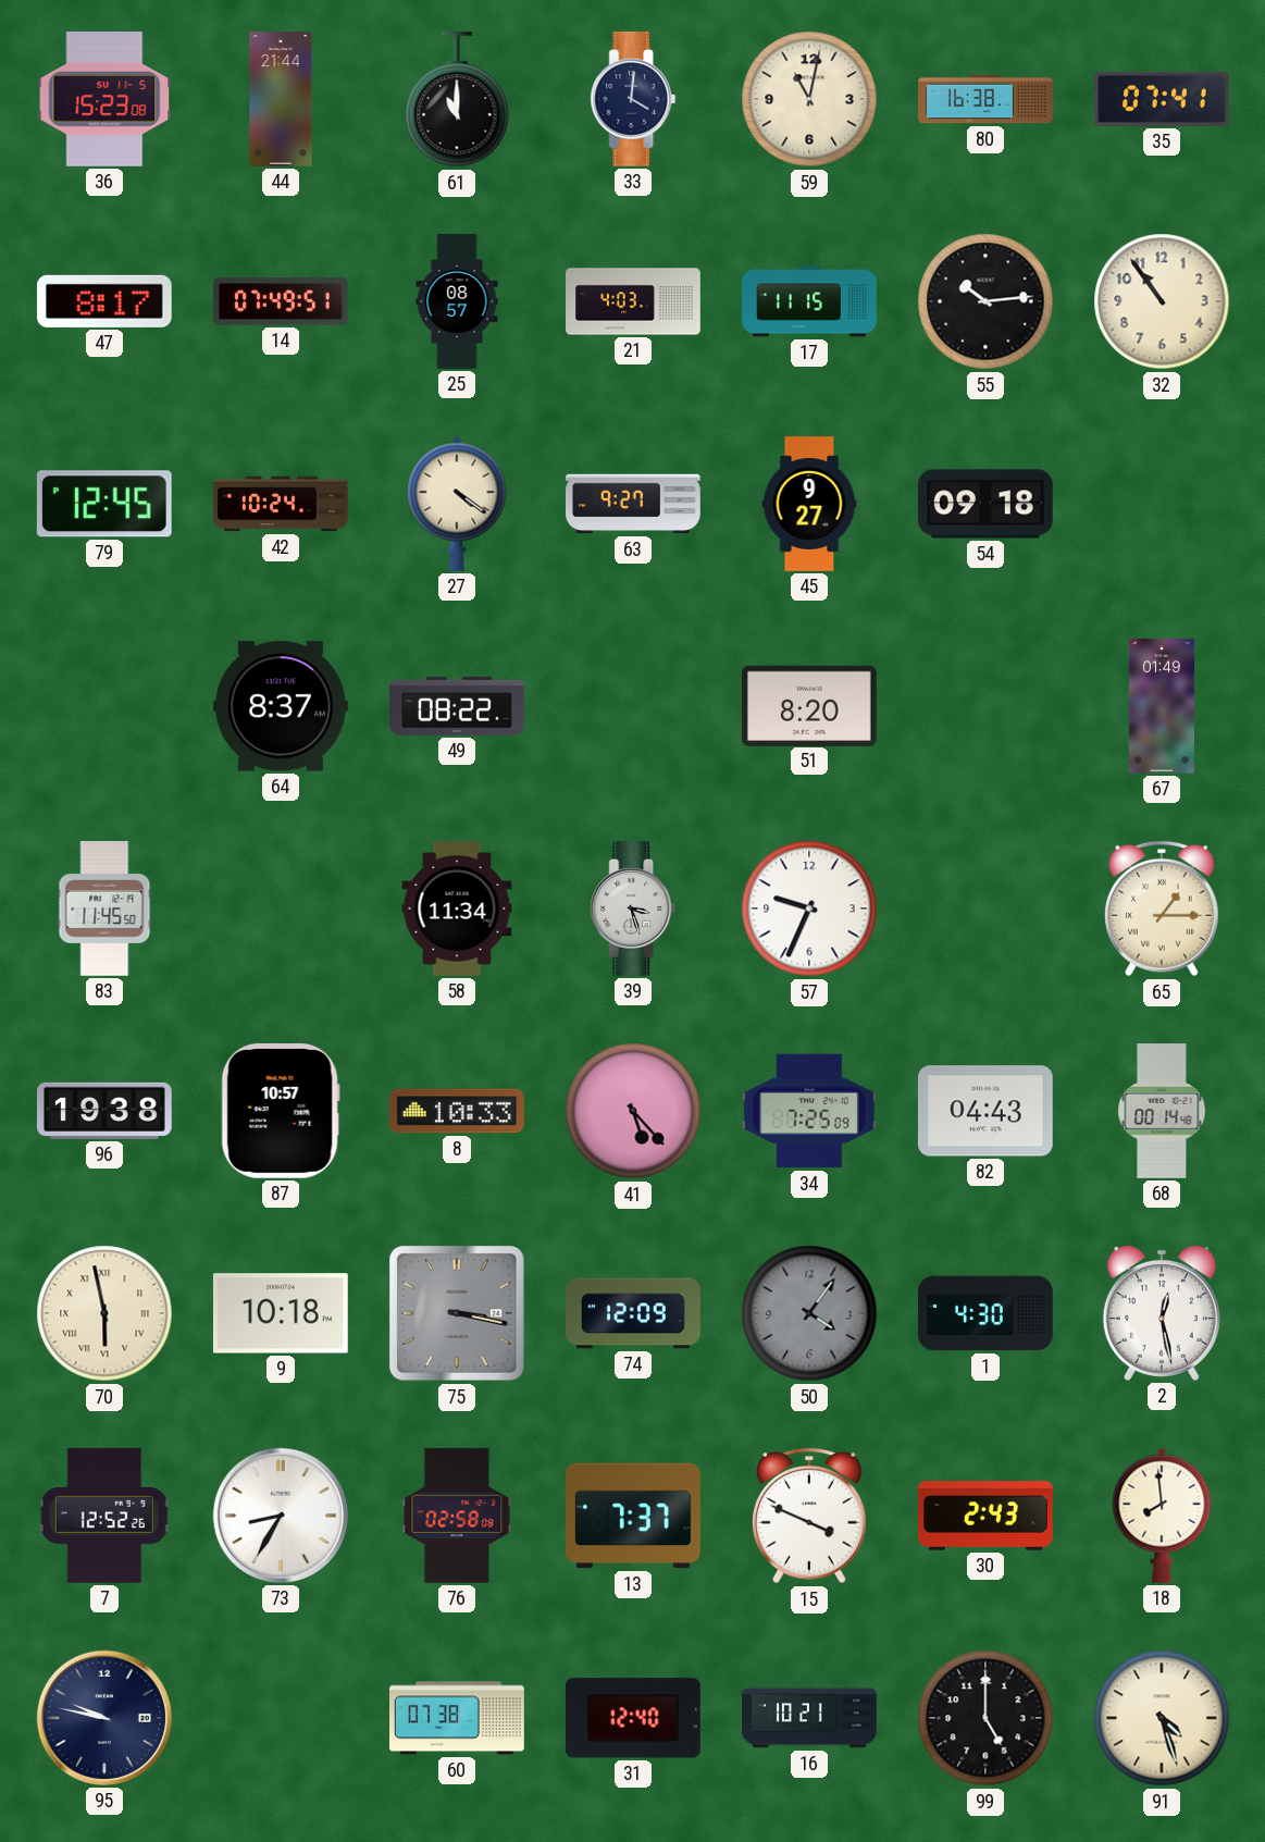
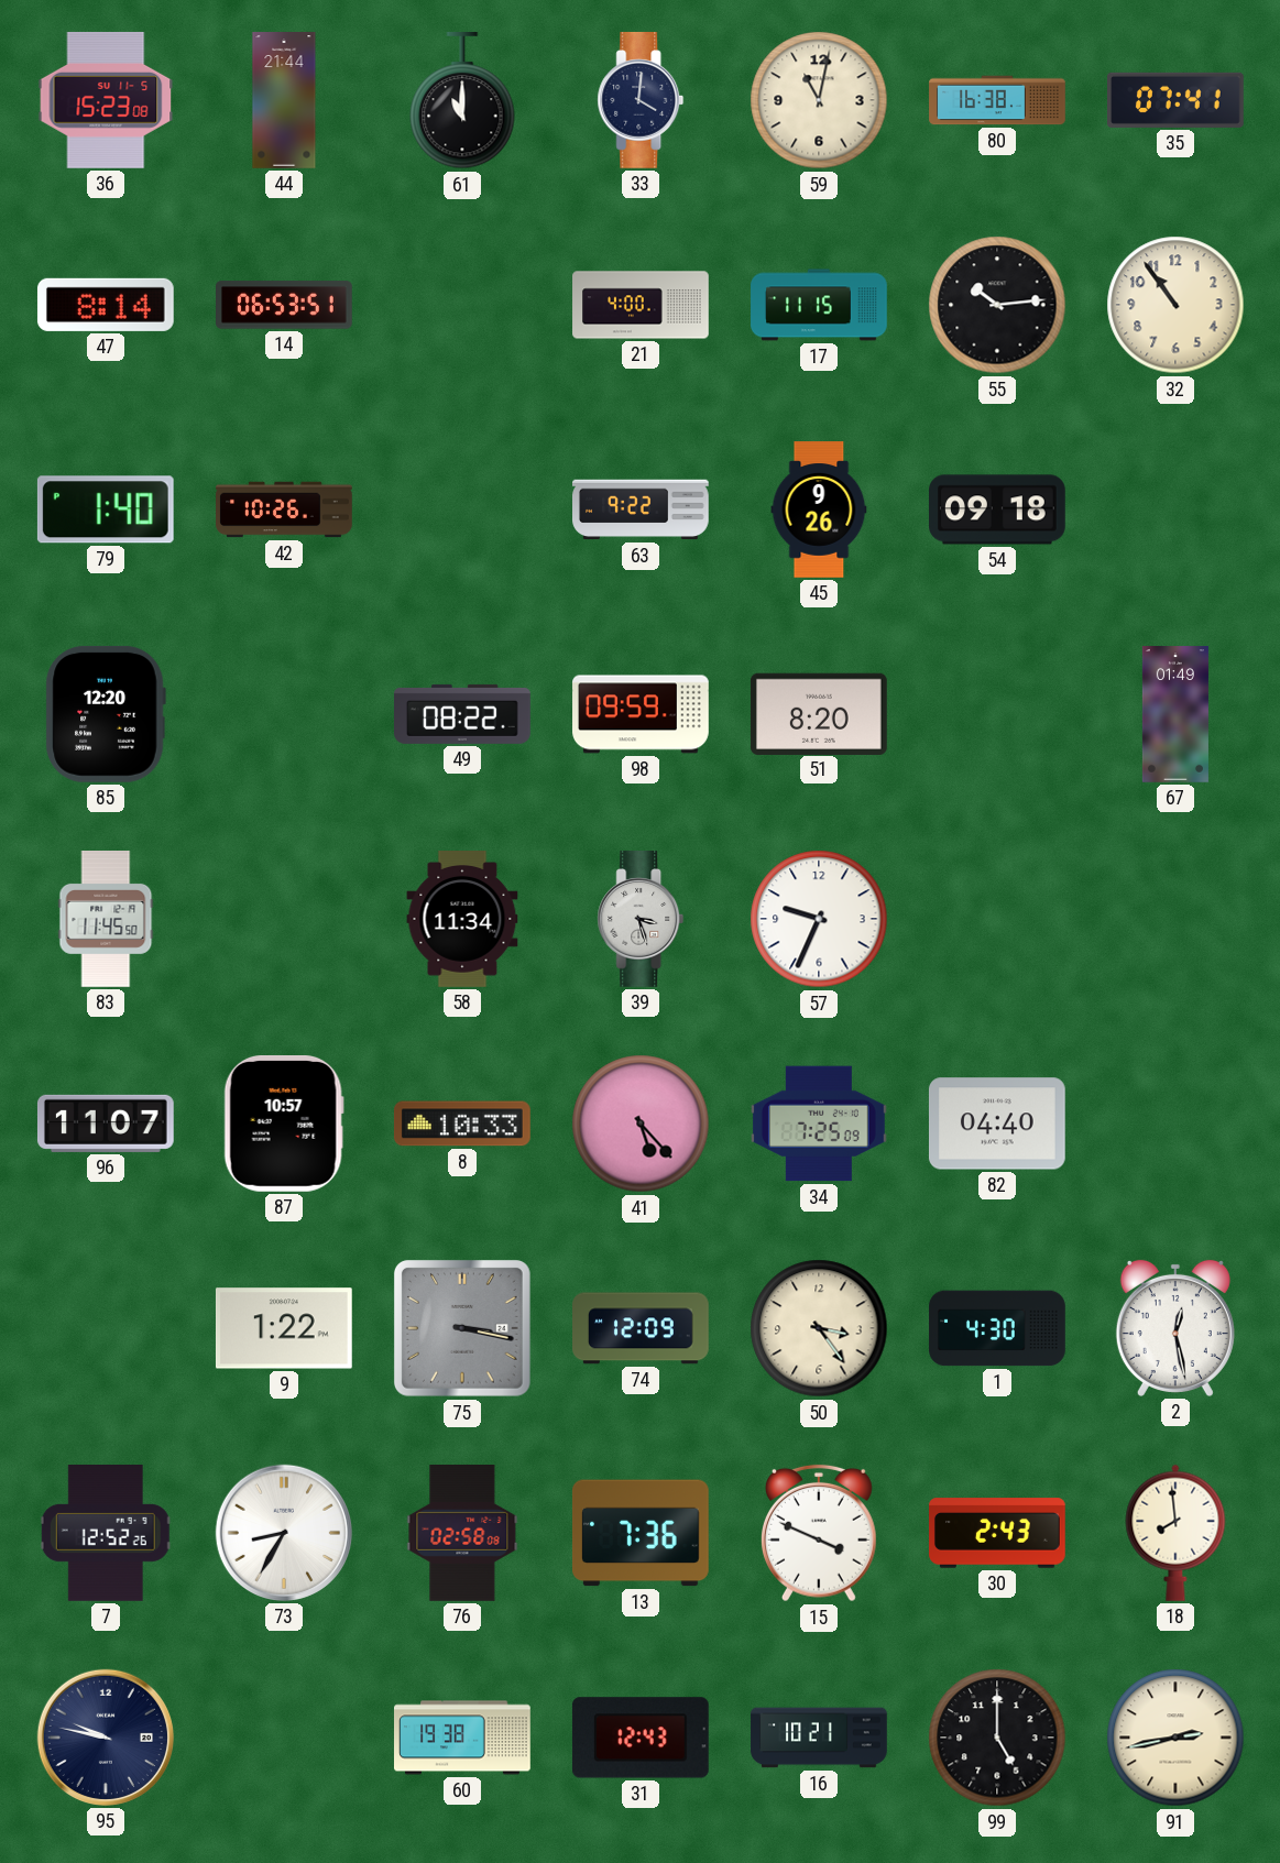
47: 8:17 -> 8:14
14: 07:49 -> 06:53
25: 08:57 -> none
21: 4:03 -> 4:00
79: 12:45 -> 1:40
42: 10:24 -> 10:26
27: 4:21 -> none
63: 9:27 -> 9:22
45: 9:27 -> 9:26
85: none -> 12:20
64: 8:37 -> none
98: none -> 09:59
65: 1:15 -> none
96: 19:38 -> 11:07
82: 04:43 -> 04:40
68: 00:14 -> none
70: 5:58 -> none
9: 10:18 -> 1:22
50: 4:06 -> 3:24
50 dial: grey -> cream
13: 7:37 -> 7:36
60: 07:38 -> 19:38
31: 12:40 -> 12:43
91: 4:27 -> 2:43
